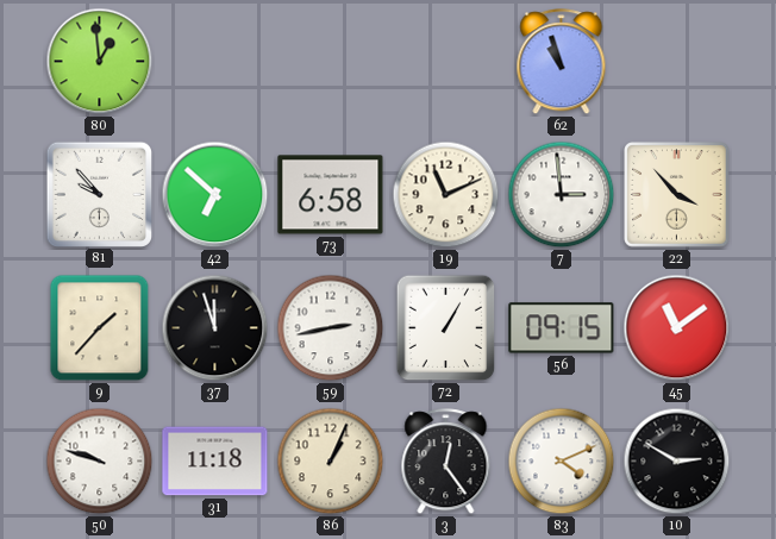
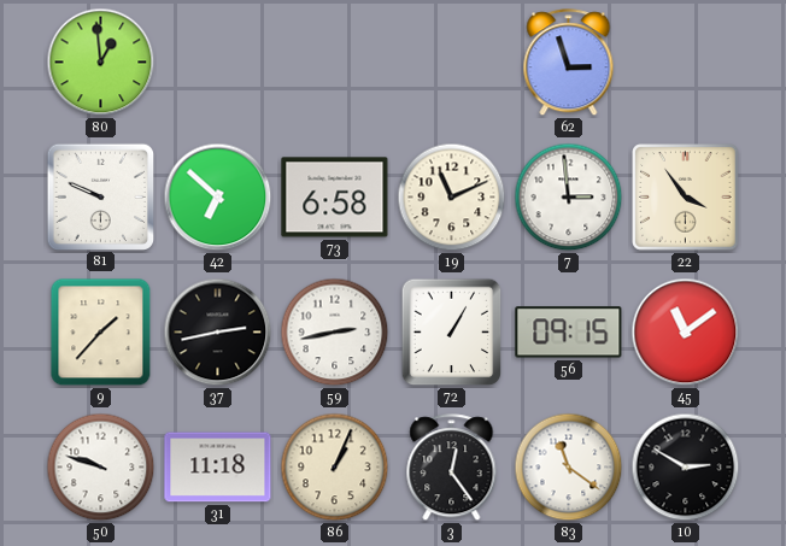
62: 10:57 -> 2:57
81: 9:53 -> 9:49
22: 3:53 -> 3:54
37: 11:57 -> 2:43
83: 4:11 -> 11:21
